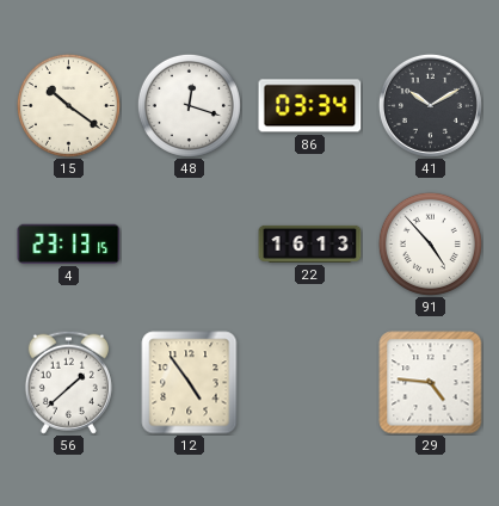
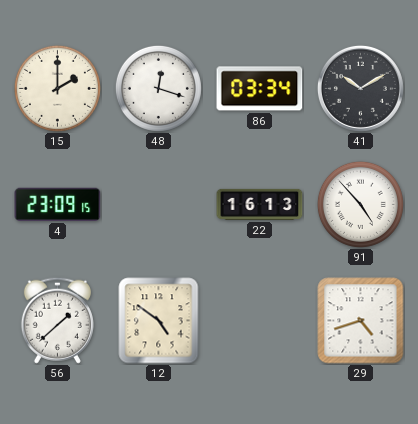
15: 10:21 -> 2:00
4: 23:13 -> 23:09
12: 4:54 -> 4:51
29: 4:46 -> 4:42
